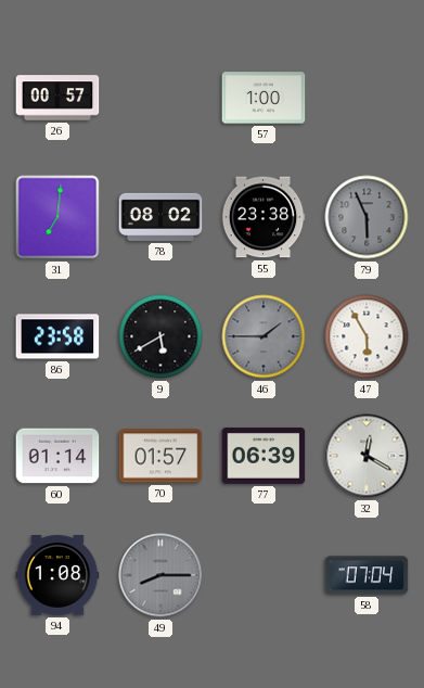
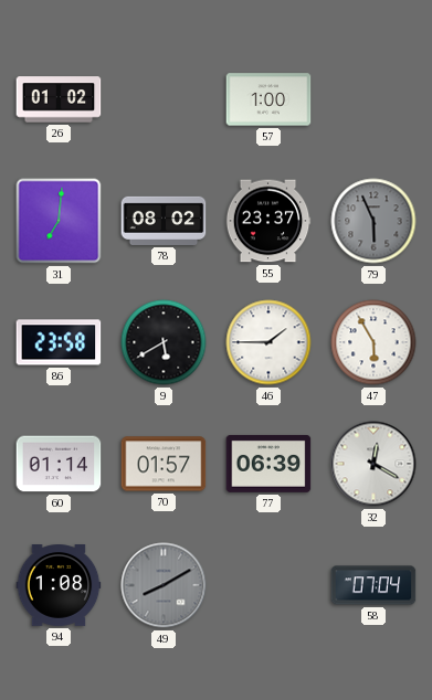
26: 00:57 -> 01:02
55: 23:38 -> 23:37
46 dial: grey -> white
49: 8:15 -> 8:10
